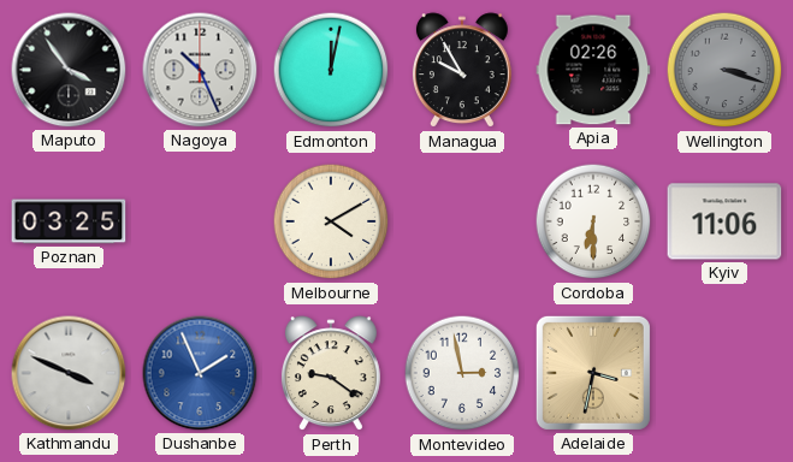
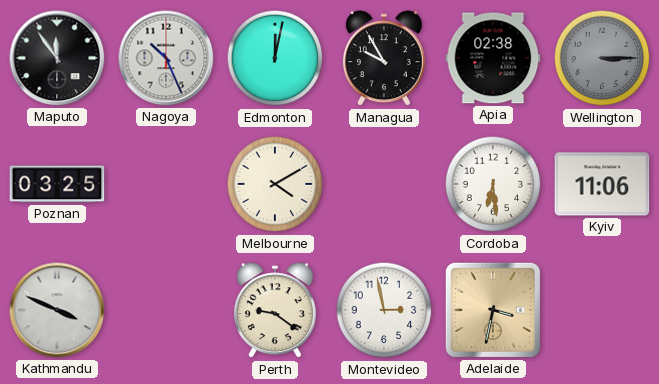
Maputo: 3:54 -> 11:54
Apia: 02:26 -> 02:38
Wellington: 3:18 -> 3:15
Cordoba: 6:30 -> 6:29
Dushanbe: 1:56 -> none
